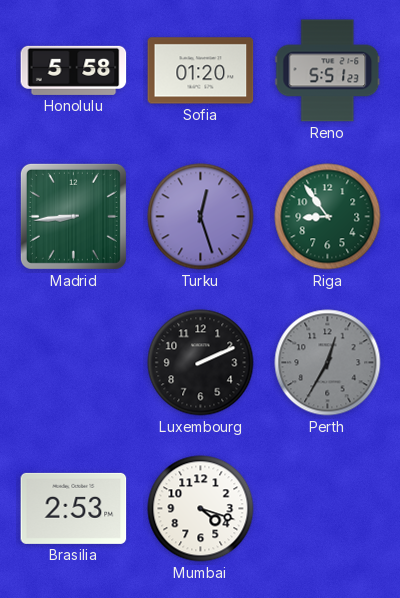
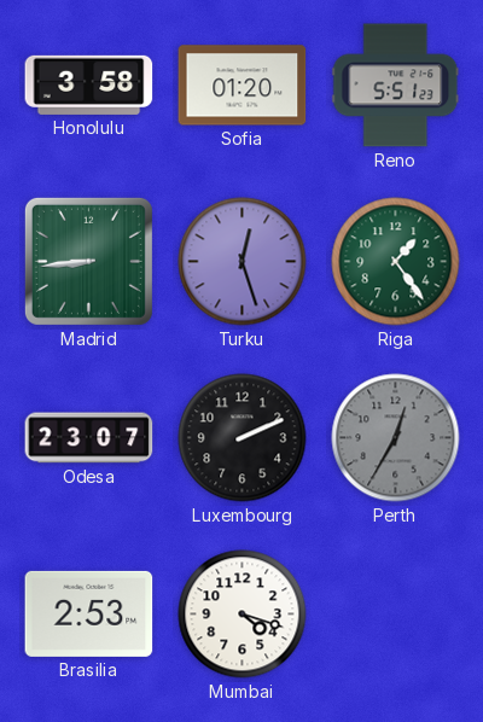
Honolulu: 5:58 -> 3:58
Riga: 8:54 -> 1:24
Odesa: none -> 23:07
